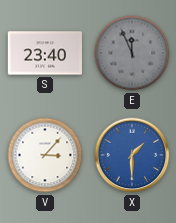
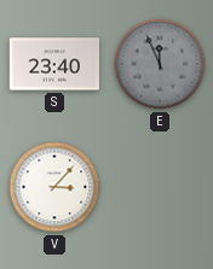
X: 1:30 -> none
